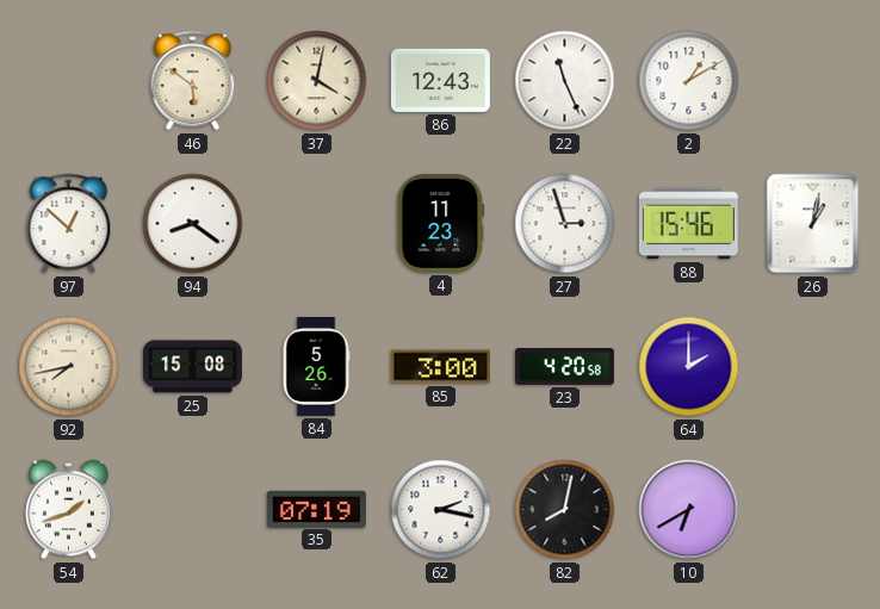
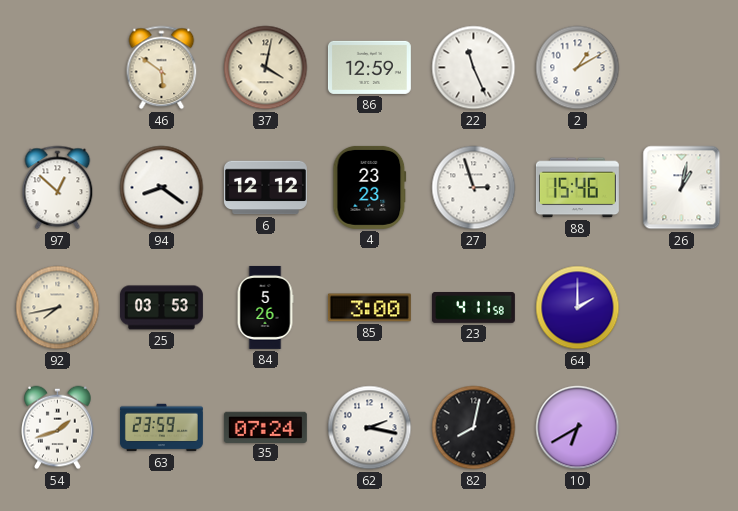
86: 12:43 -> 12:59
6: none -> 12:12
4: 11:23 -> 23:23
25: 15:08 -> 03:53
23: 4:20 -> 4:11
63: none -> 23:59
35: 07:19 -> 07:24
